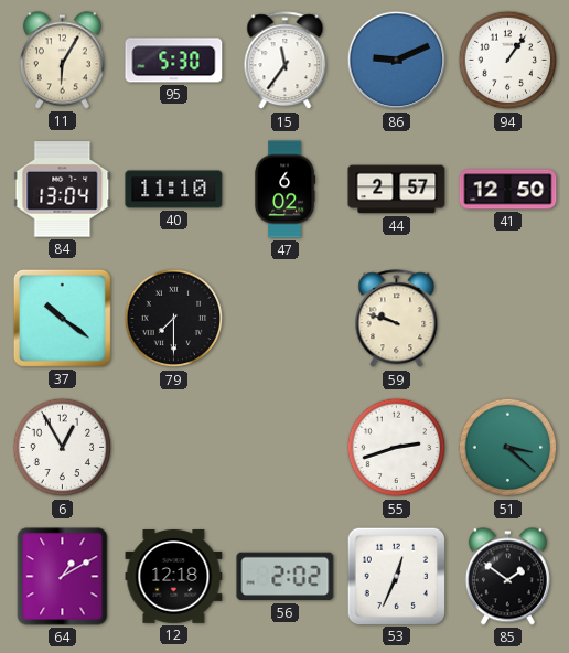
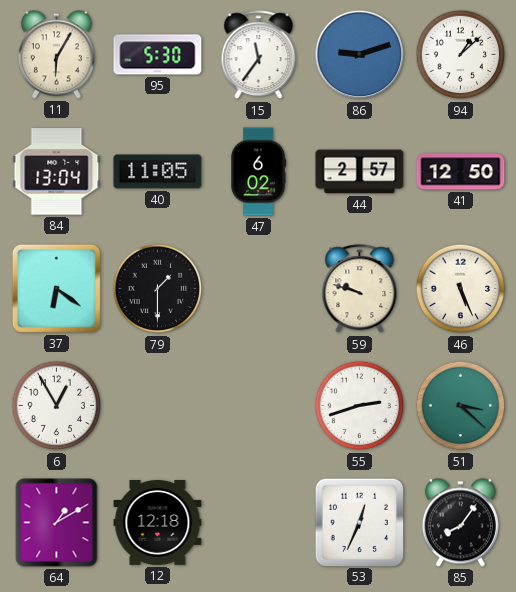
86: 9:11 -> 9:12
94: 1:06 -> 1:08
40: 11:10 -> 11:05
37: 10:21 -> 6:21
79: 7:30 -> 1:30
46: none -> 5:26
56: 2:02 -> none
85: 1:51 -> 8:06
